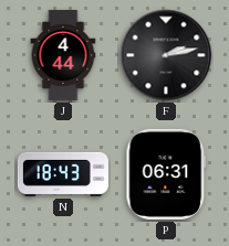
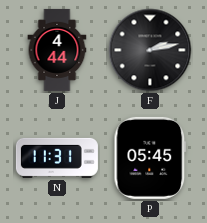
N: 18:43 -> 11:31
P: 06:31 -> 05:45
